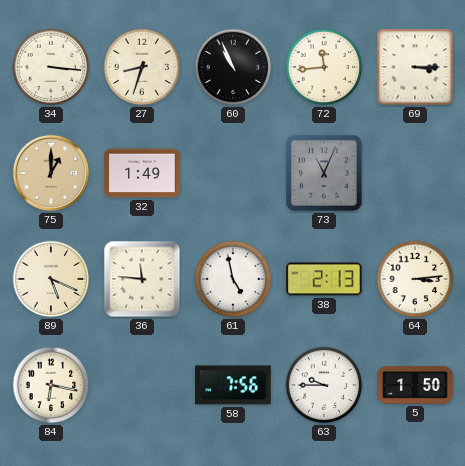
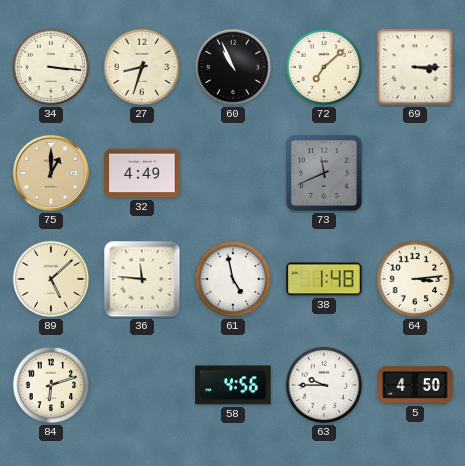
72: 11:44 -> 7:08
32: 1:49 -> 4:49
73: 11:04 -> 11:41
89: 5:19 -> 5:08
38: 2:13 -> 1:48
84: 6:17 -> 6:12
58: 7:56 -> 4:56
5: 1:50 -> 4:50
